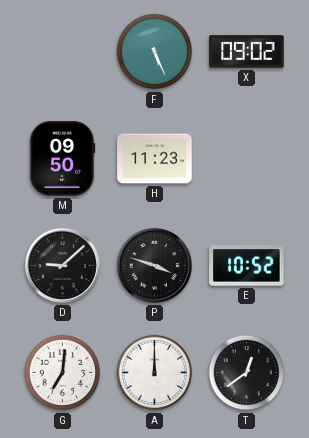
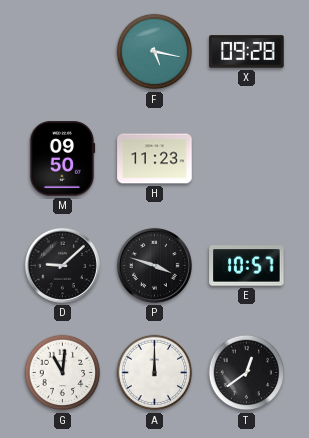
F: 5:26 -> 5:17
X: 09:02 -> 09:28
E: 10:52 -> 10:57
G: 7:01 -> 11:01
